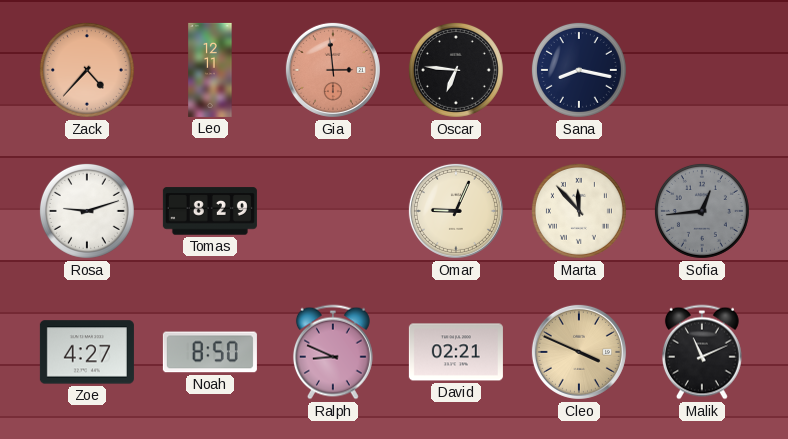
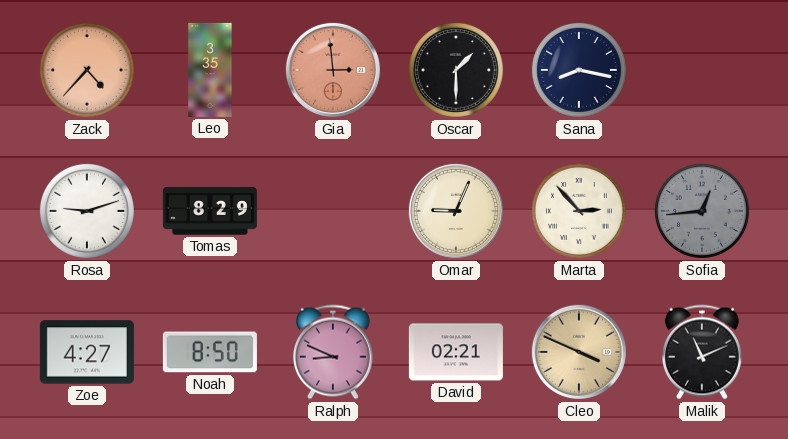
Leo: 12:11 -> 3:35
Oscar: 6:46 -> 1:30
Marta: 11:53 -> 2:53
